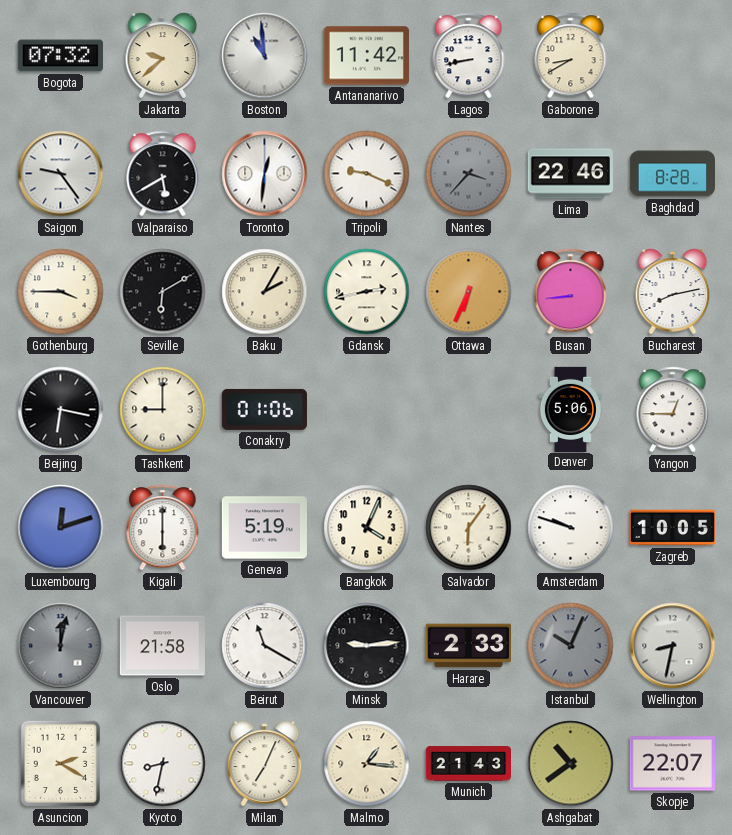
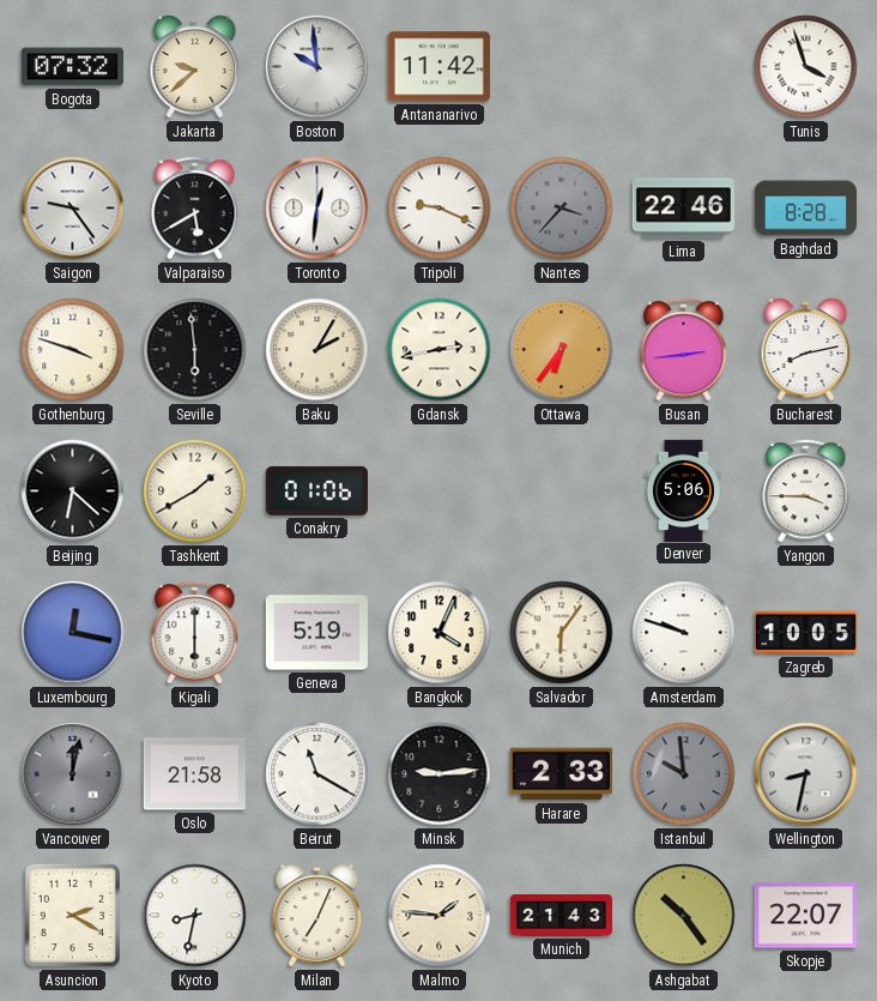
Boston: 10:59 -> 9:59
Lagos: 8:43 -> none
Gaborone: 8:40 -> none
Tunis: none -> 3:57
Gothenburg: 3:45 -> 3:48
Seville: 6:10 -> 5:59
Ottawa: 6:34 -> 6:36
Busan: 8:44 -> 2:44
Beijing: 6:17 -> 6:22
Tashkent: 9:00 -> 1:40
Yangon: 12:45 -> 3:45
Luxembourg: 12:12 -> 12:17
Istanbul: 10:04 -> 9:59
Malmo: 1:16 -> 1:46
Ashgabat: 10:39 -> 10:24
